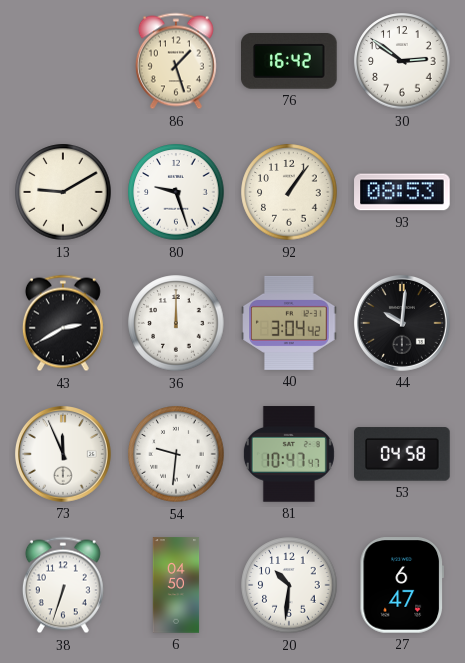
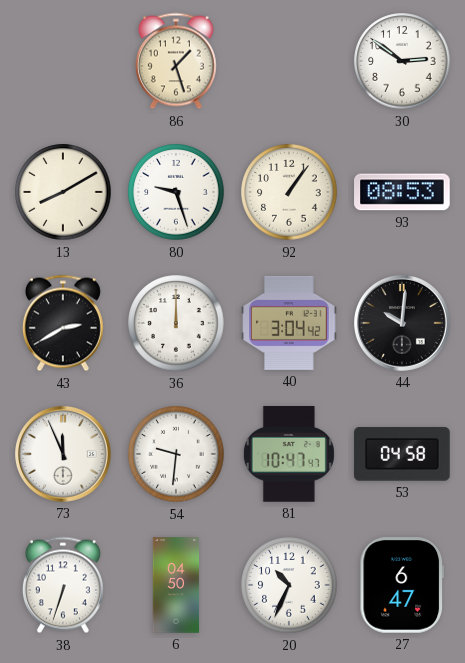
76: 16:42 -> none
13: 9:10 -> 8:10
20: 10:31 -> 10:34
